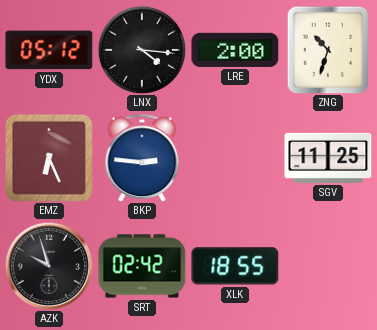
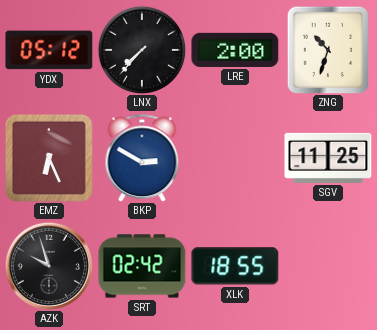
LNX: 4:16 -> 7:37
BKP: 2:46 -> 2:50
